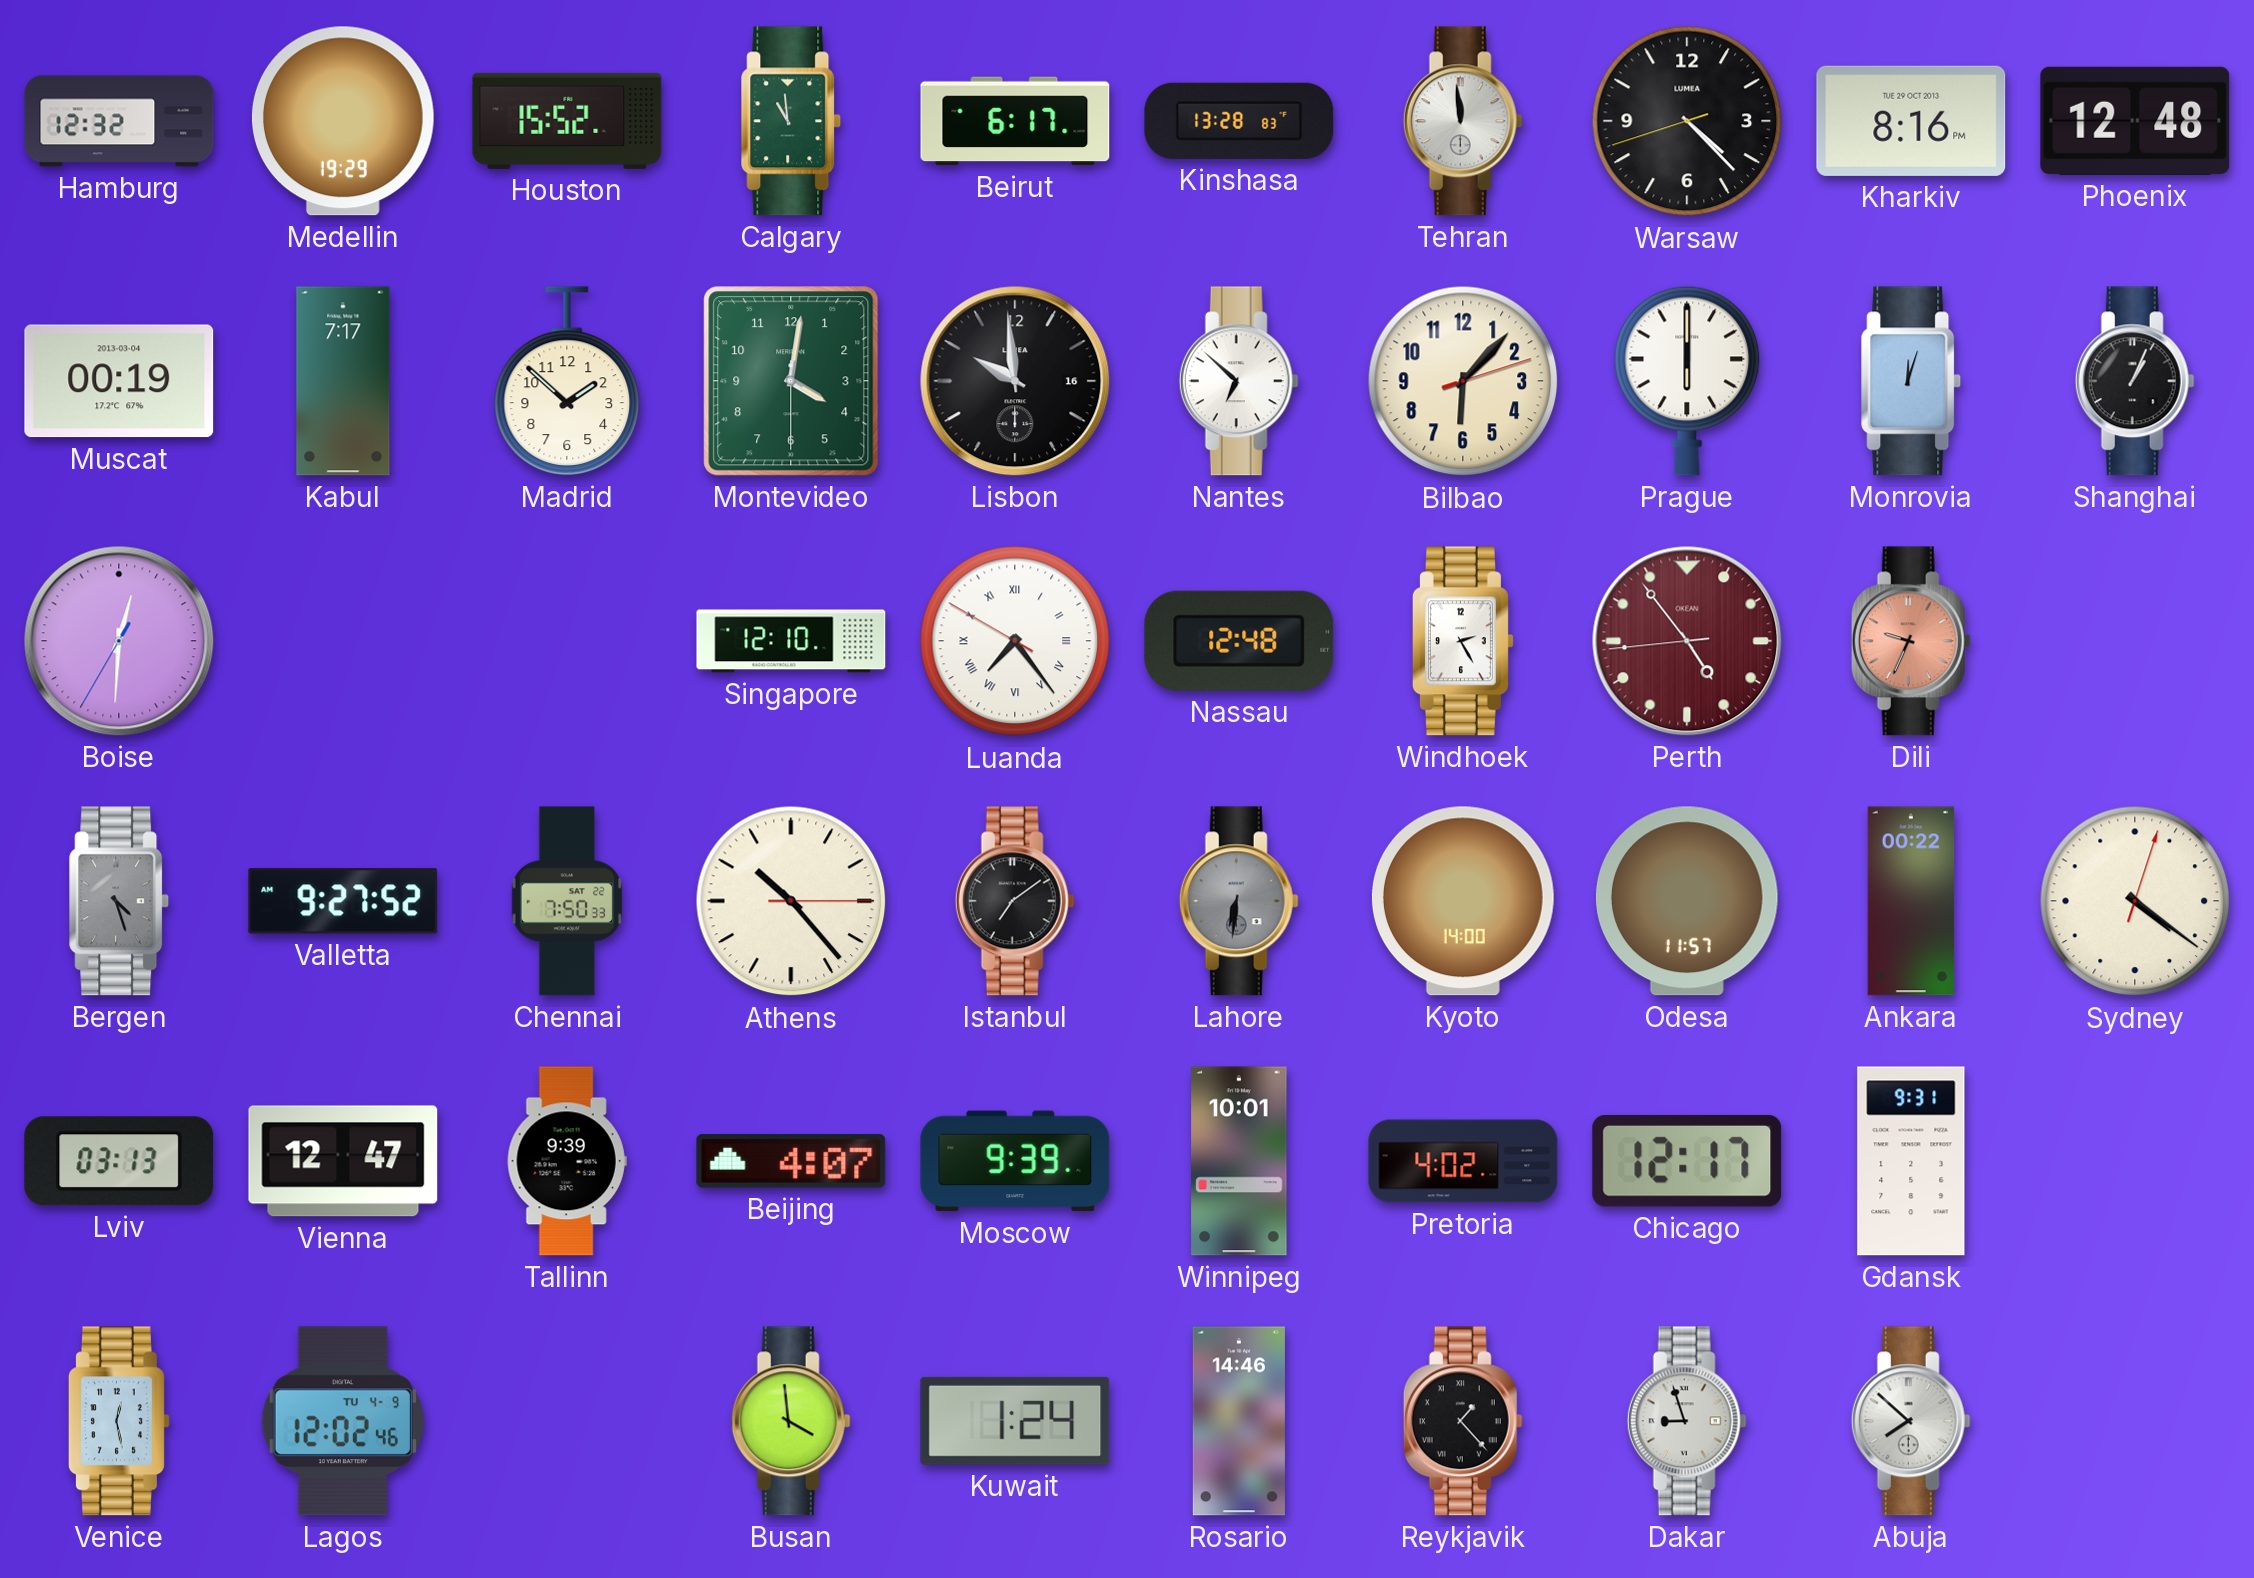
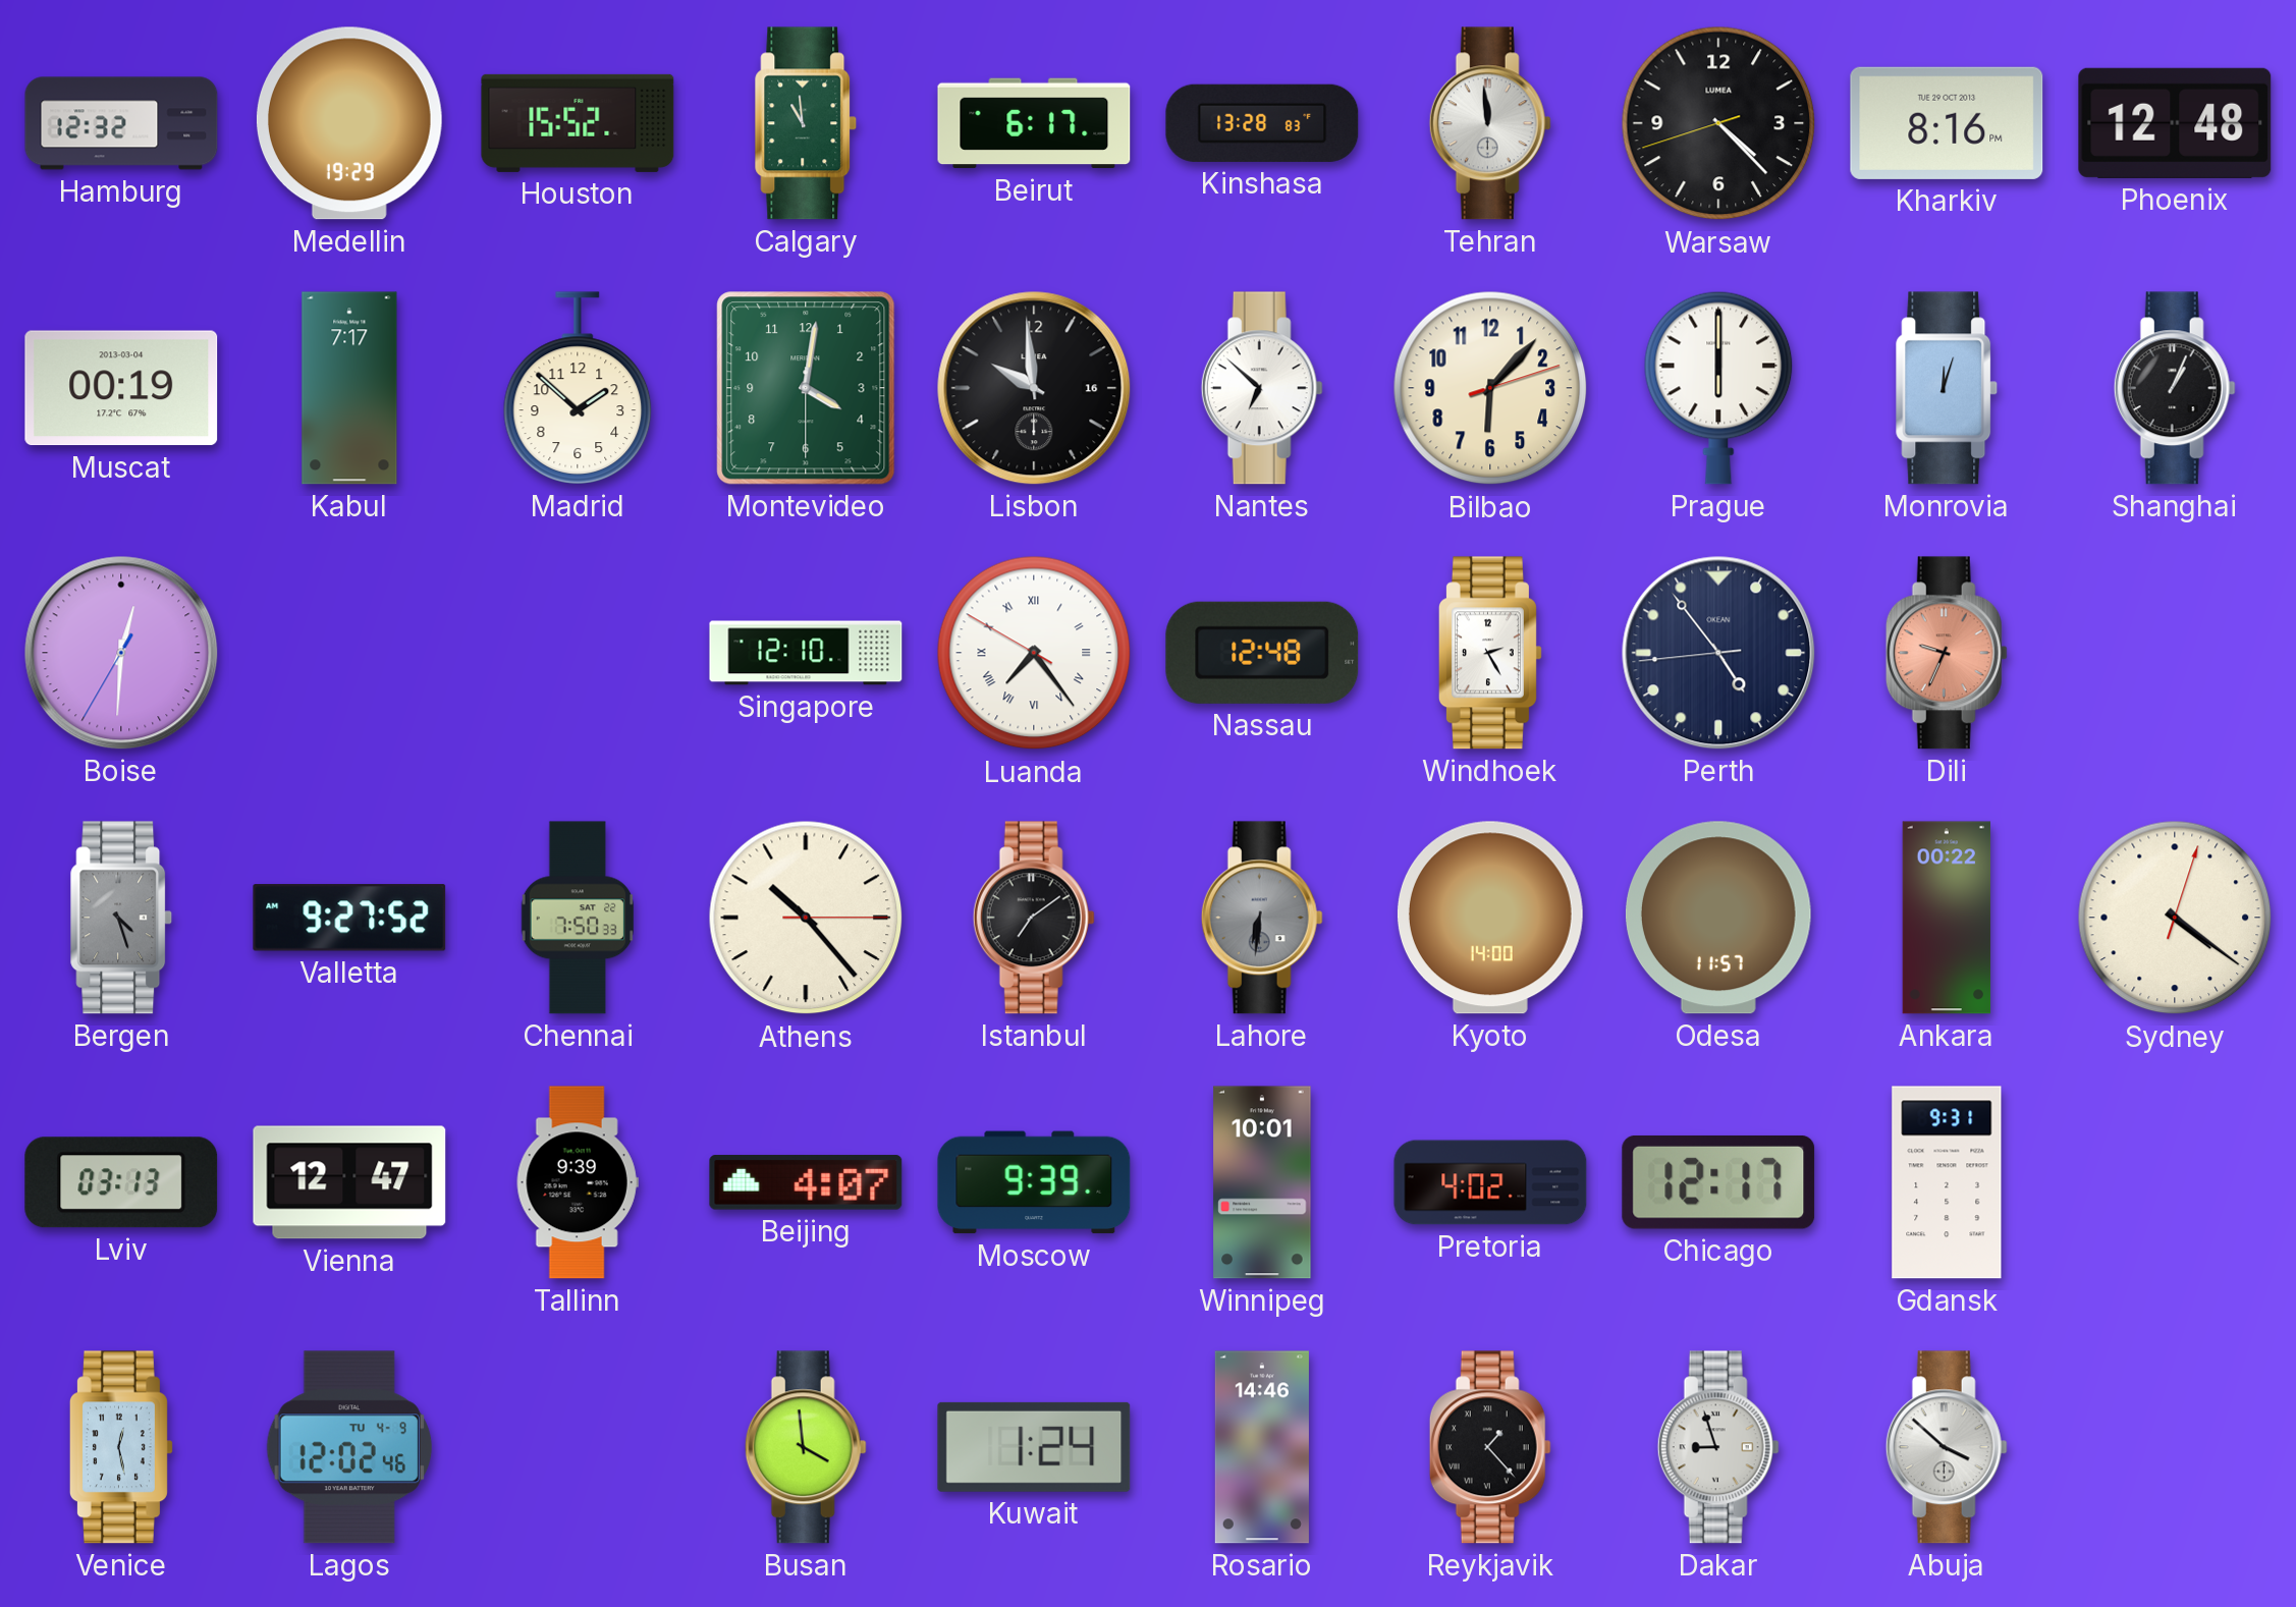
Perth dial: burgundy -> navy
Abuja: 7:52 -> 3:52
